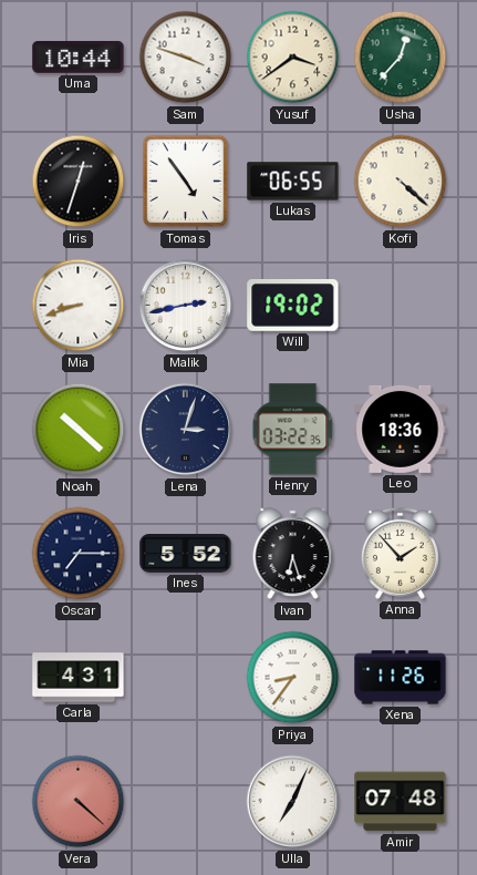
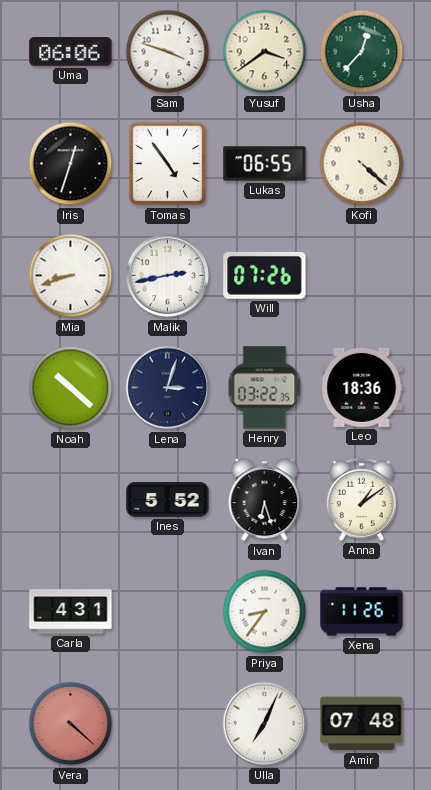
Uma: 10:44 -> 06:06
Will: 19:02 -> 07:26
Oscar: 7:15 -> none
Anna: 1:53 -> 1:09
